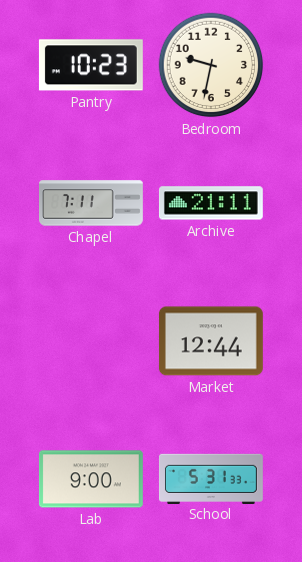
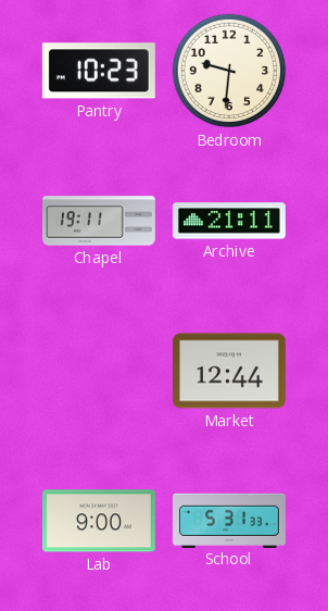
Bedroom: 9:32 -> 9:31
Chapel: 7:11 -> 19:11
